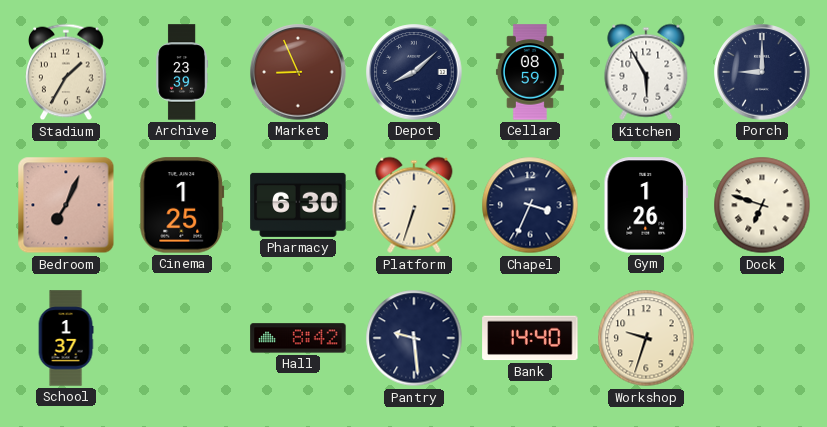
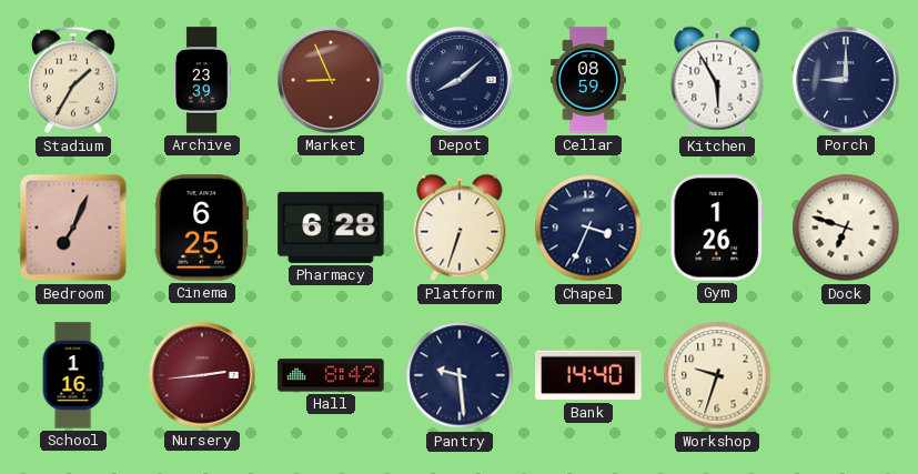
Cinema: 1:25 -> 6:25
Pharmacy: 6:30 -> 6:28
School: 1:37 -> 1:16
Nursery: none -> 2:44
